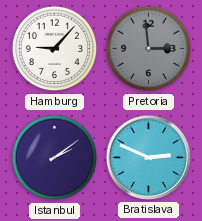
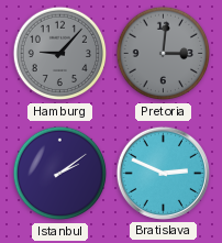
Hamburg dial: white -> grey
Pretoria: 2:59 -> 3:01
